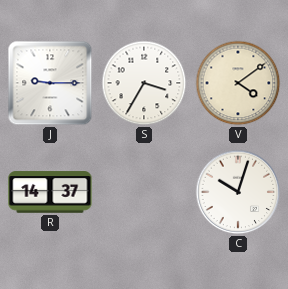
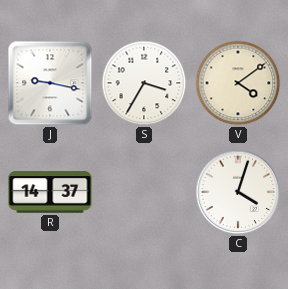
J: 9:15 -> 9:17
C: 10:03 -> 4:03
